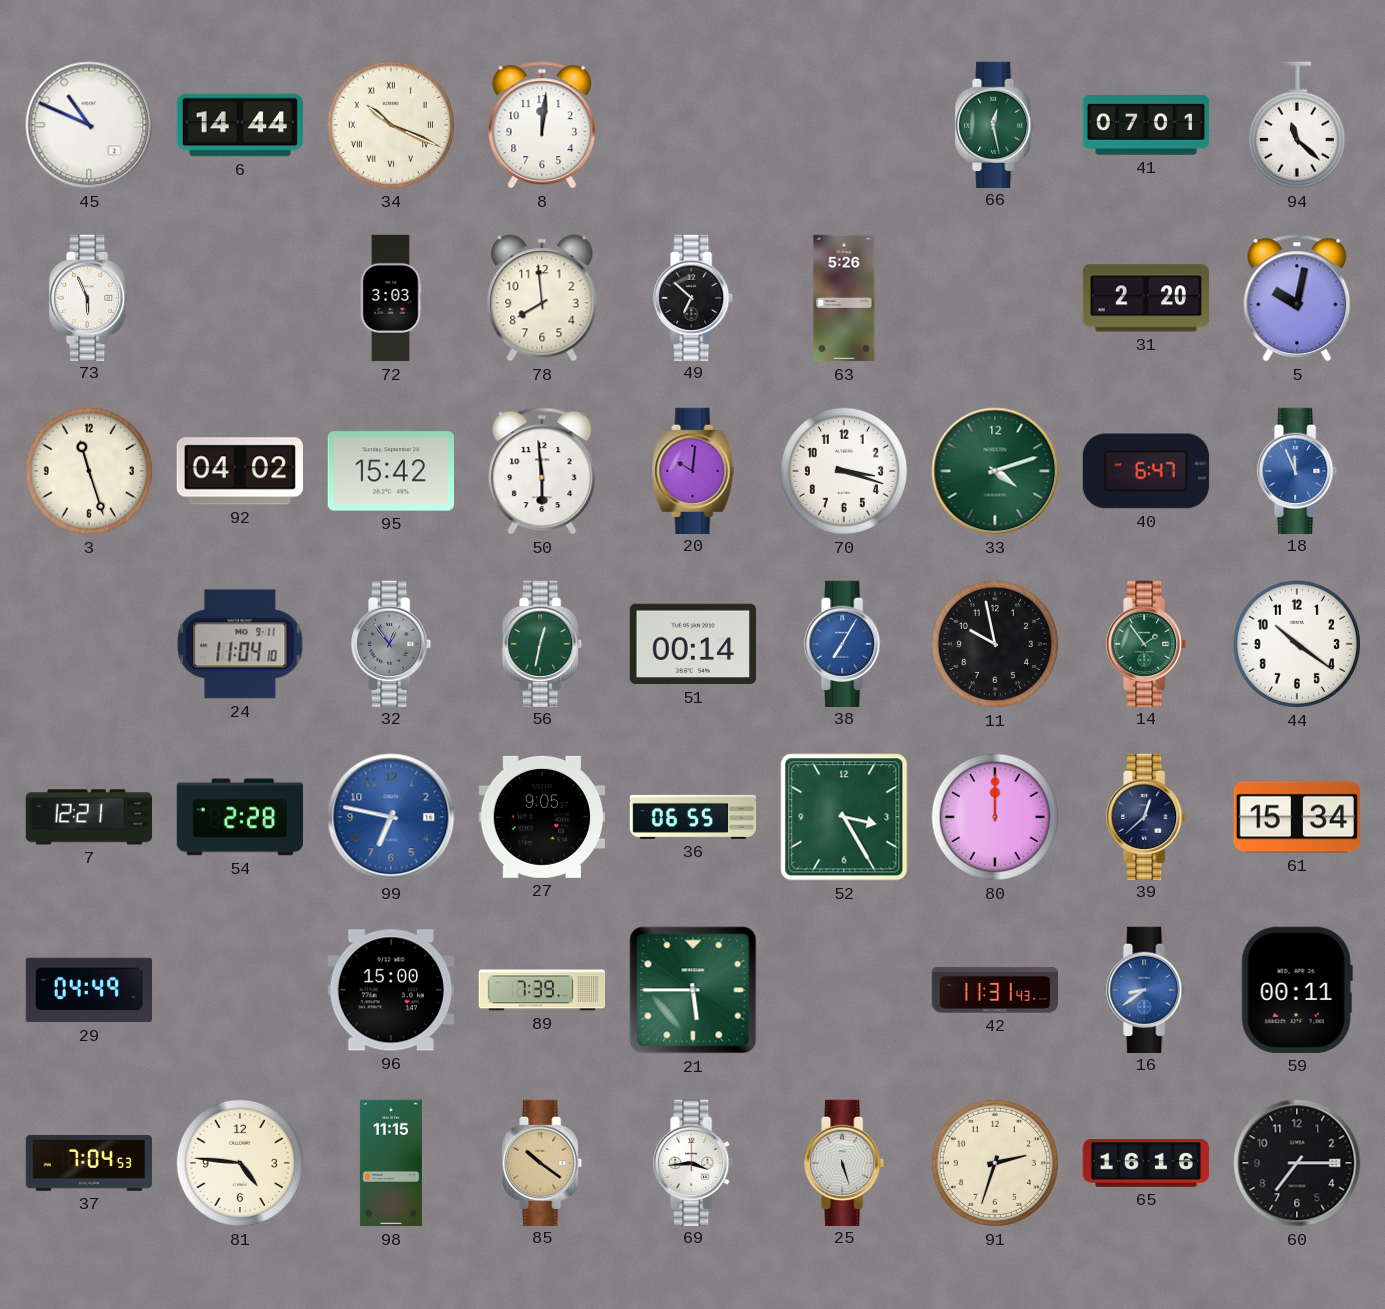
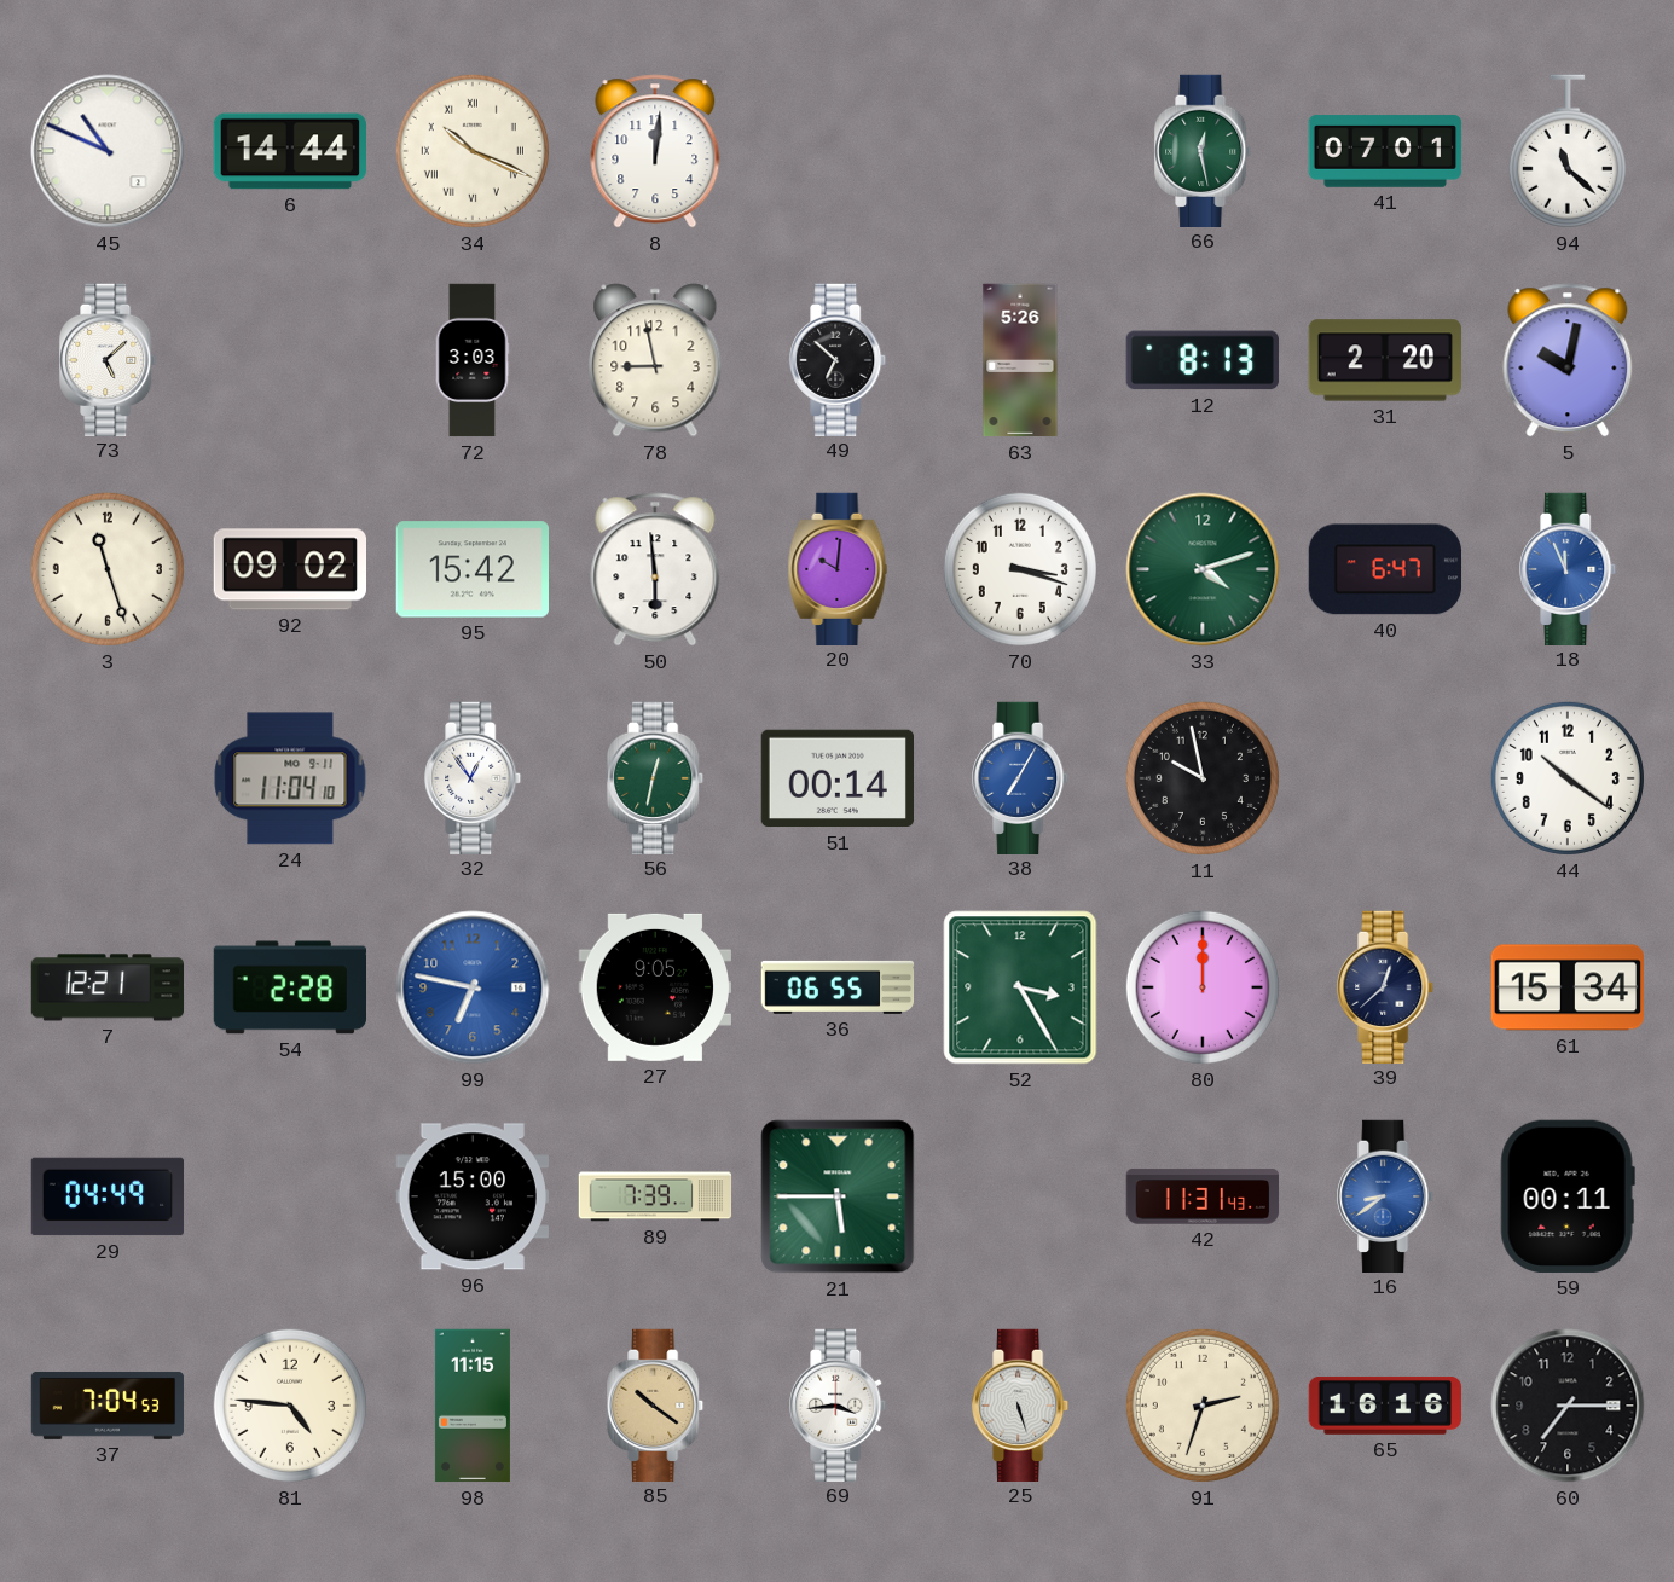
73: 5:56 -> 5:08
78: 7:59 -> 8:58
12: none -> 8:13
92: 04:02 -> 09:02
32 dial: grey -> white
14: 1:54 -> none
